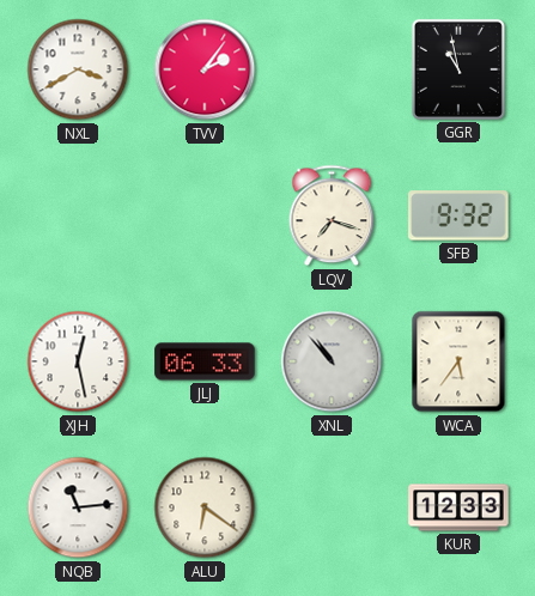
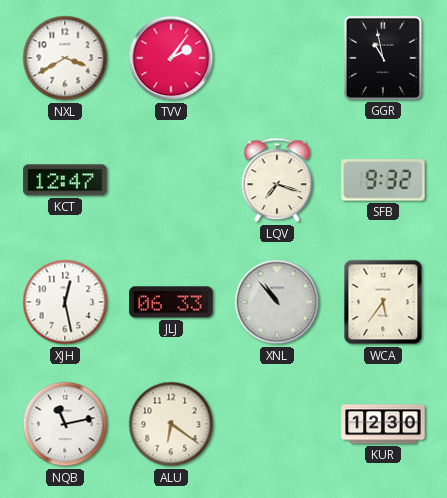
KCT: none -> 12:47
NQB: 11:14 -> 11:13
KUR: 12:33 -> 12:30
